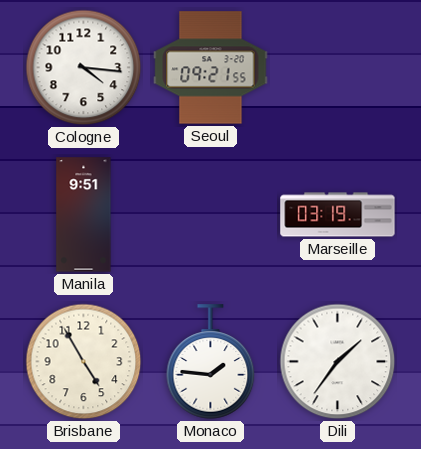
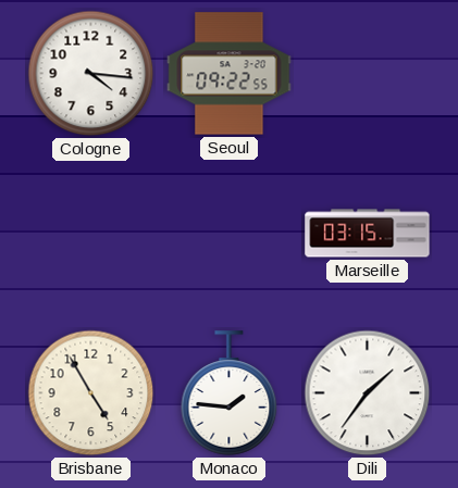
Seoul: 09:21 -> 09:22
Manila: 9:51 -> none
Marseille: 03:19 -> 03:15
